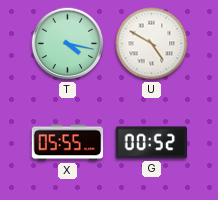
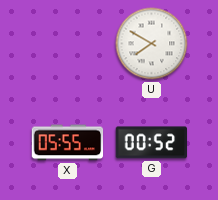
T: 4:17 -> none
U: 4:50 -> 7:50
